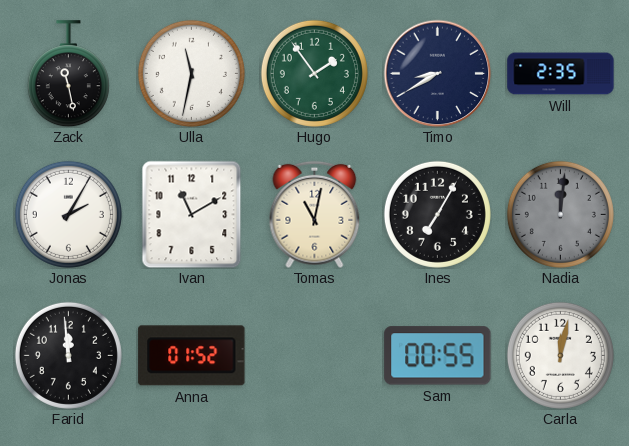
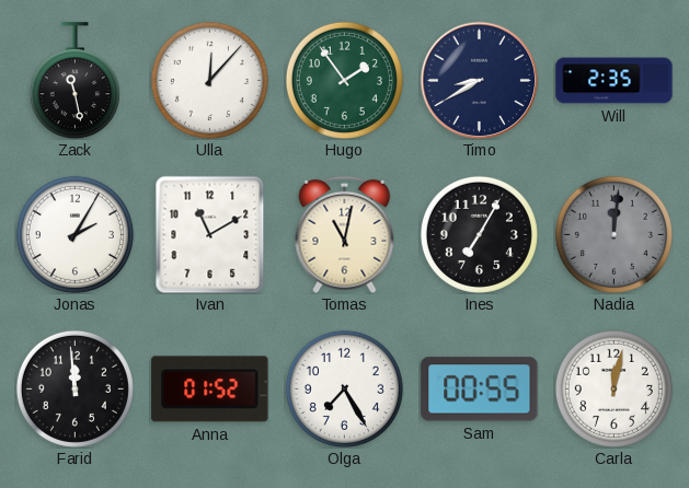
Ulla: 11:32 -> 12:07
Olga: none -> 7:25
